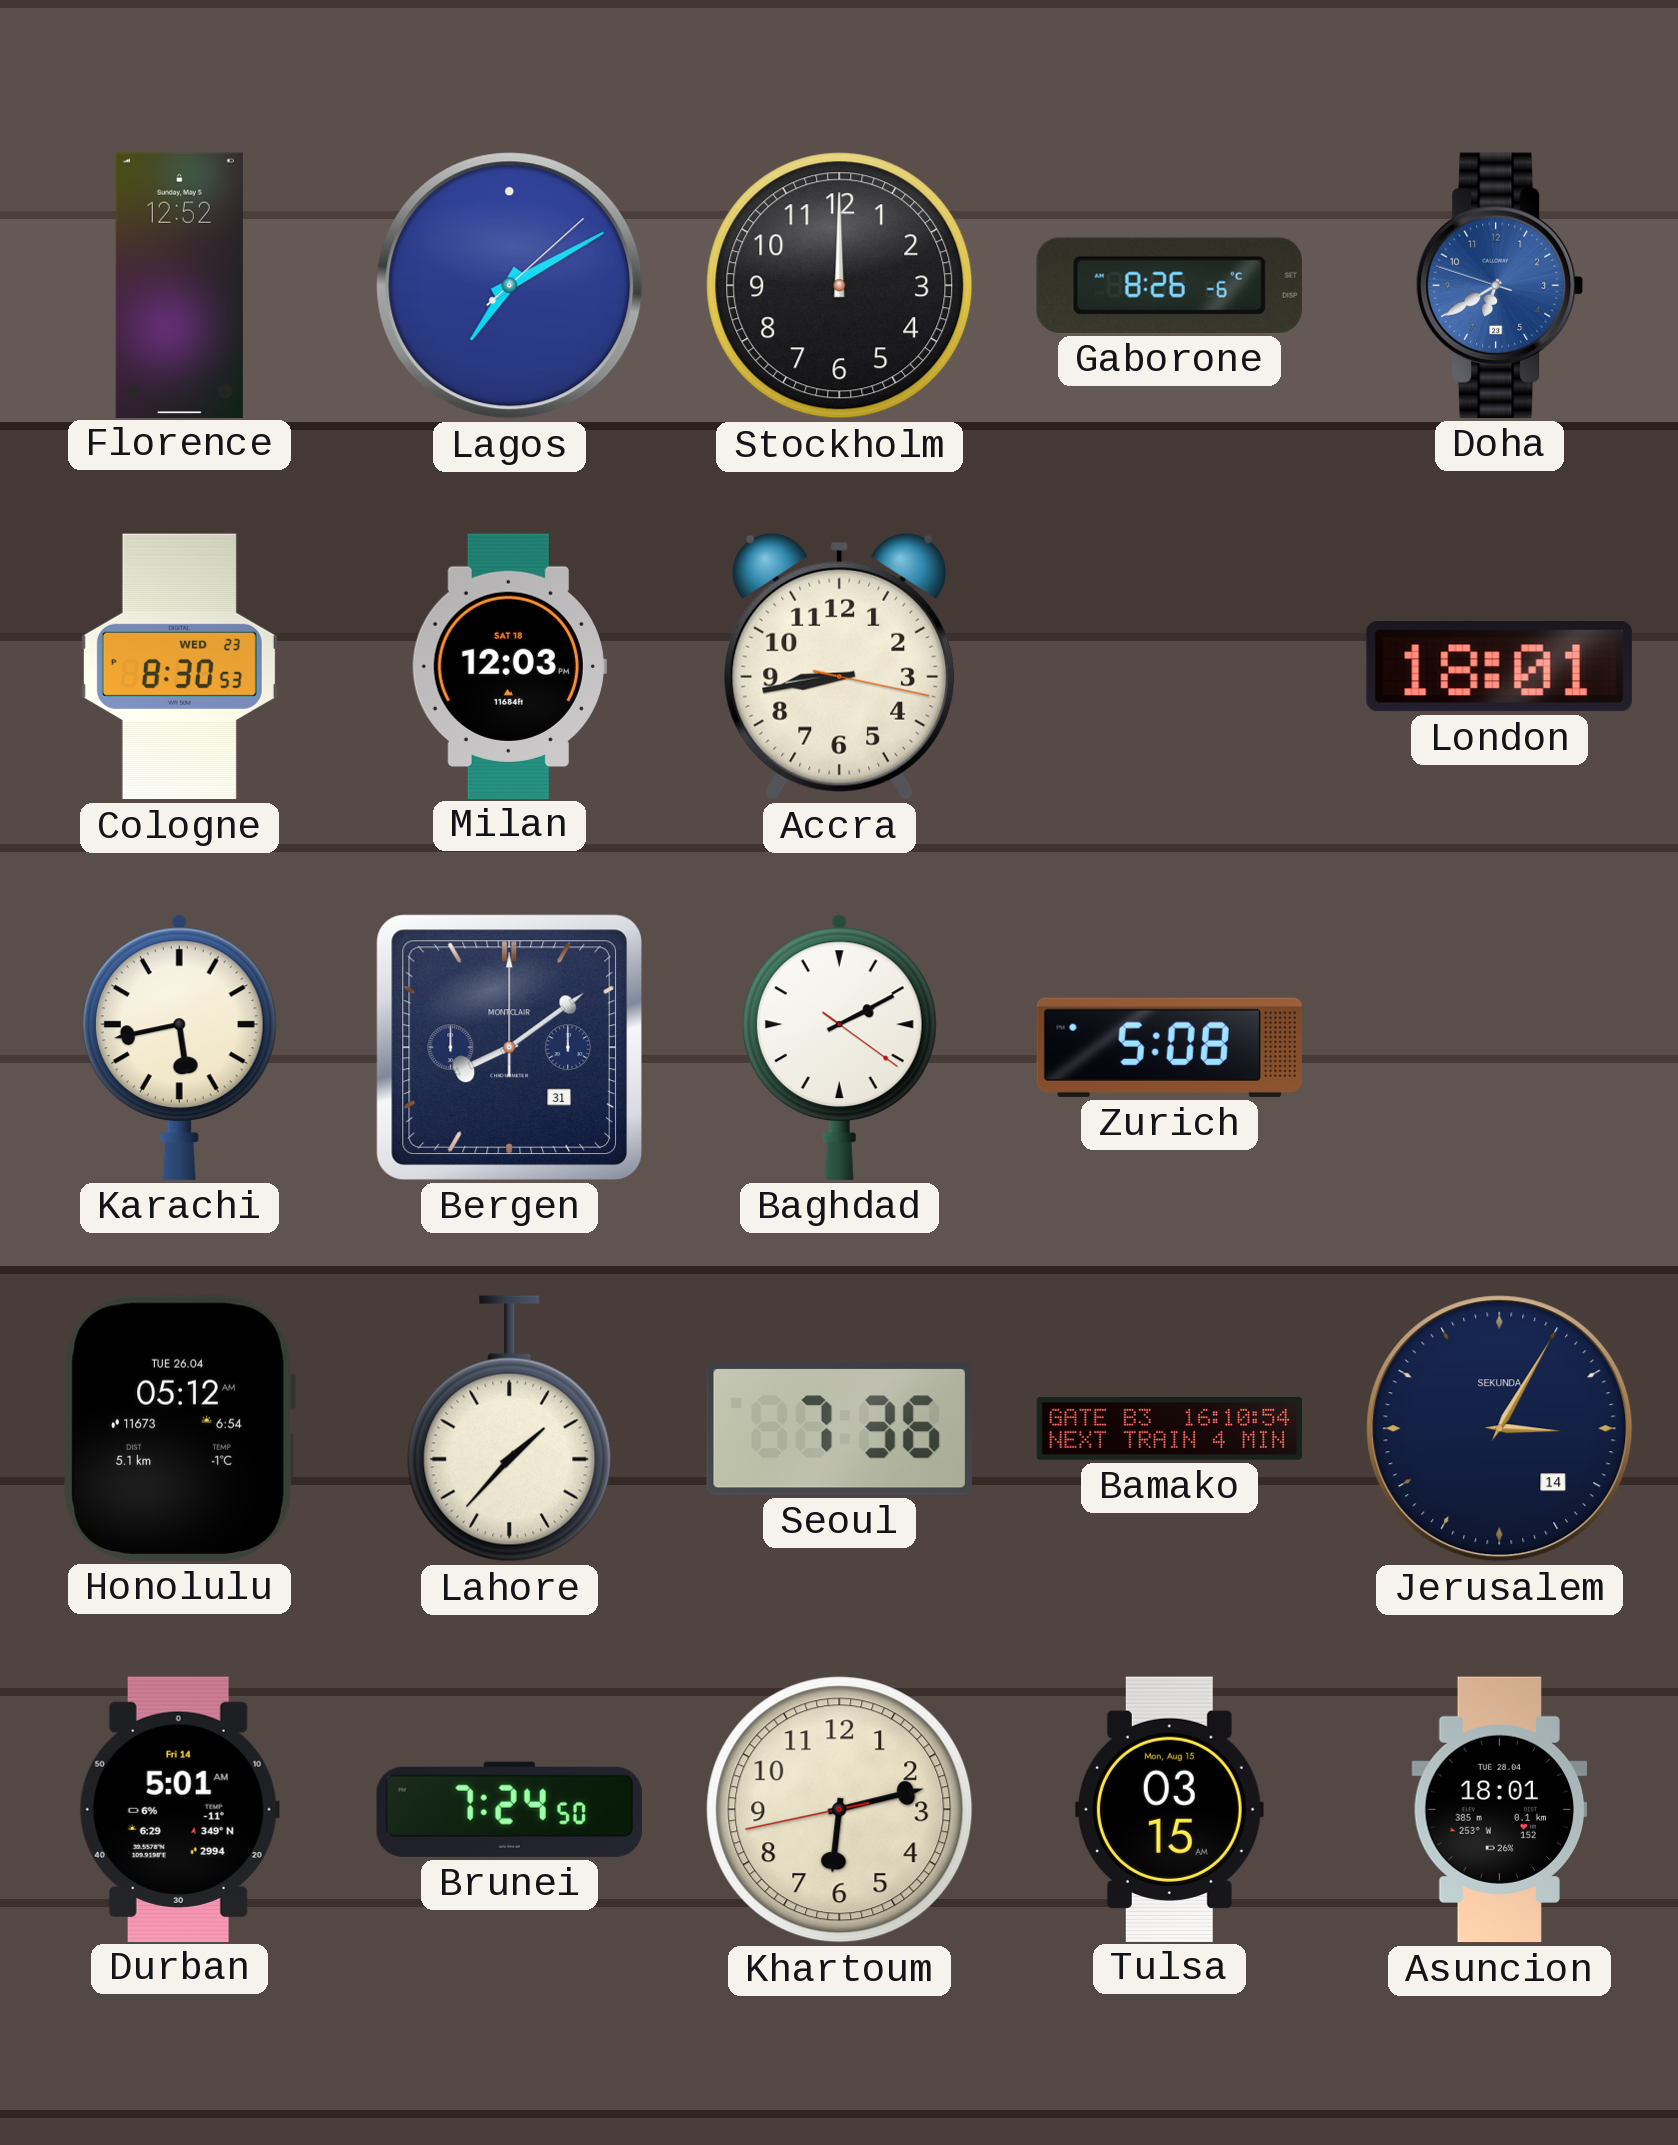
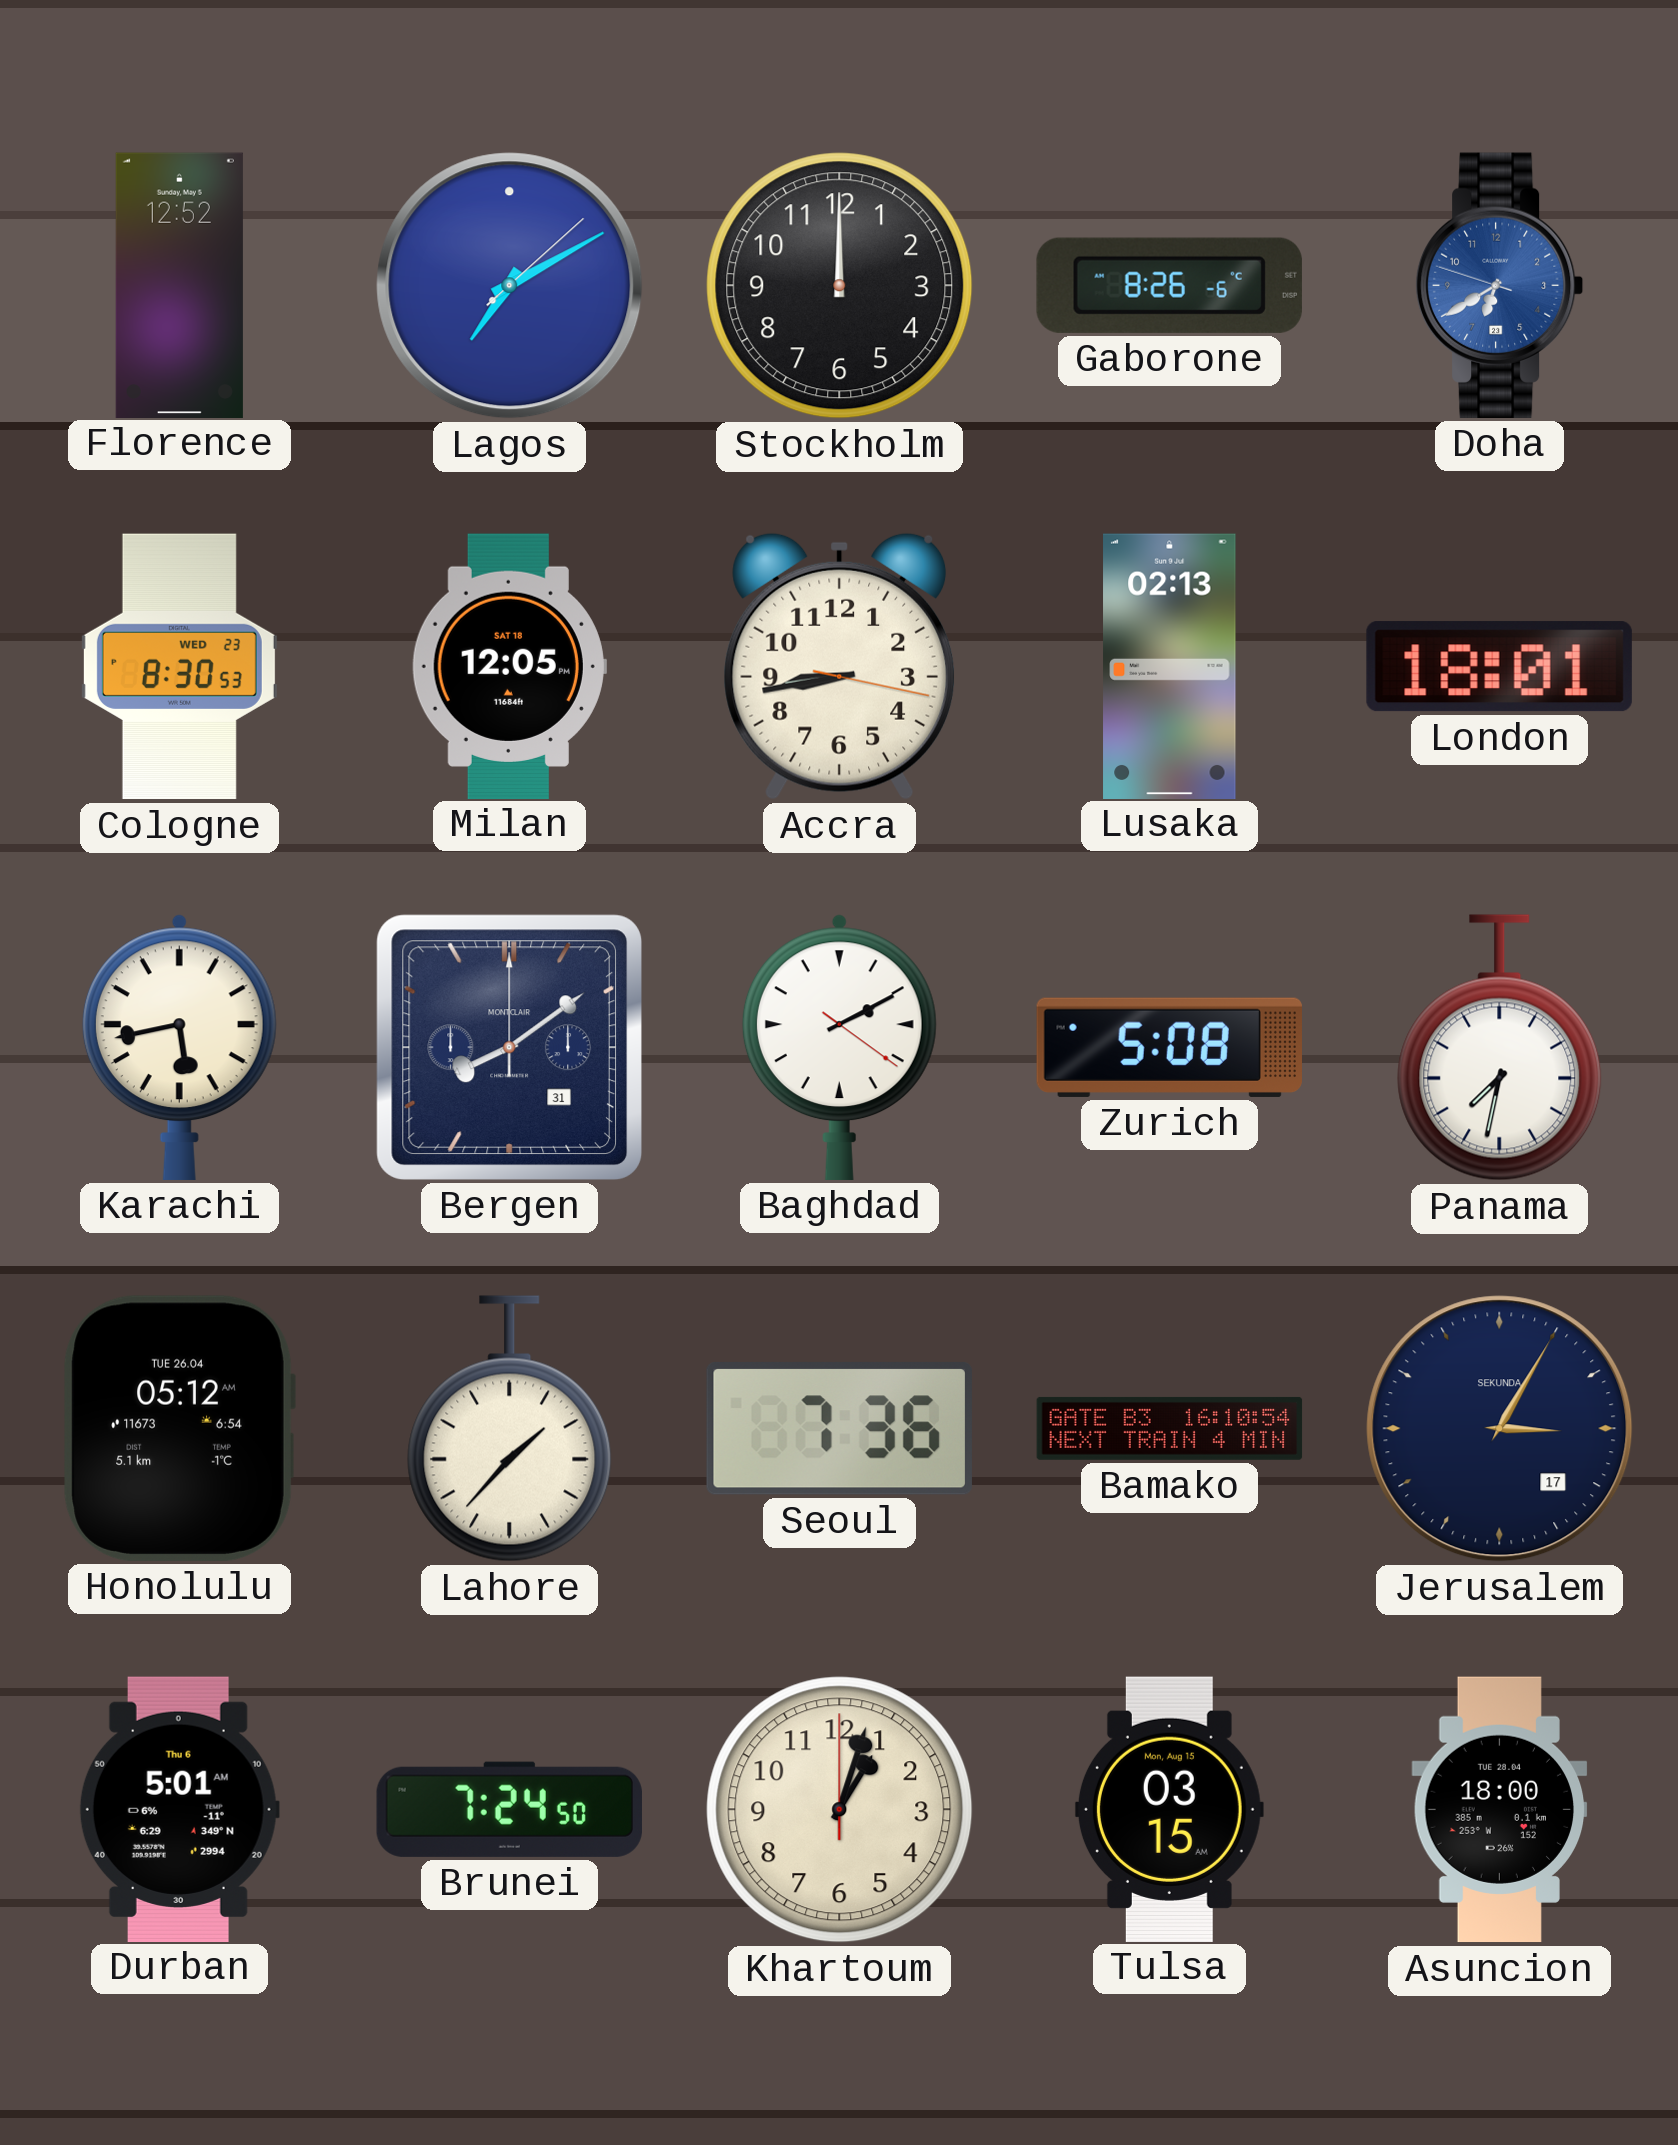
Milan: 12:03 -> 12:05
Lusaka: none -> 02:13
Panama: none -> 7:32
Jerusalem date: 14 -> 17
Durban date: Fri 14 -> Thu 6
Khartoum: 6:12 -> 1:03
Asuncion: 18:01 -> 18:00
